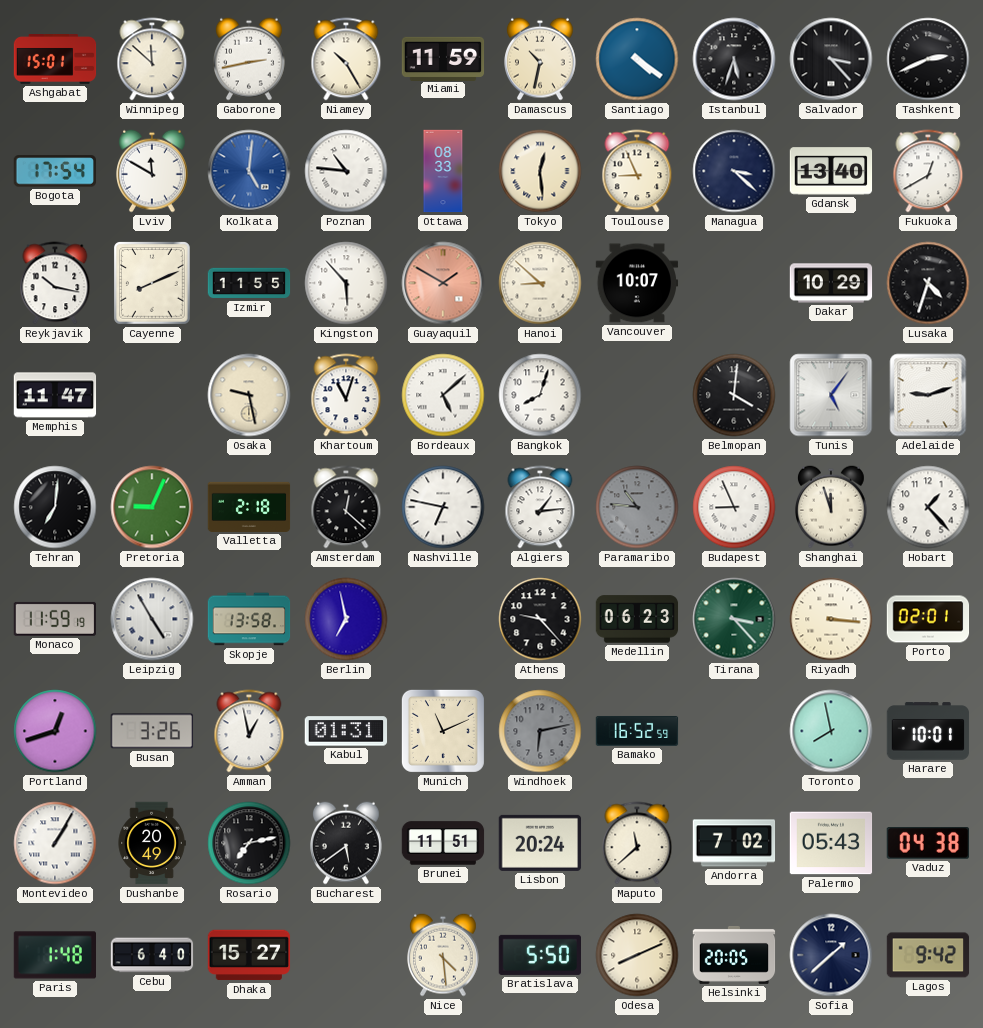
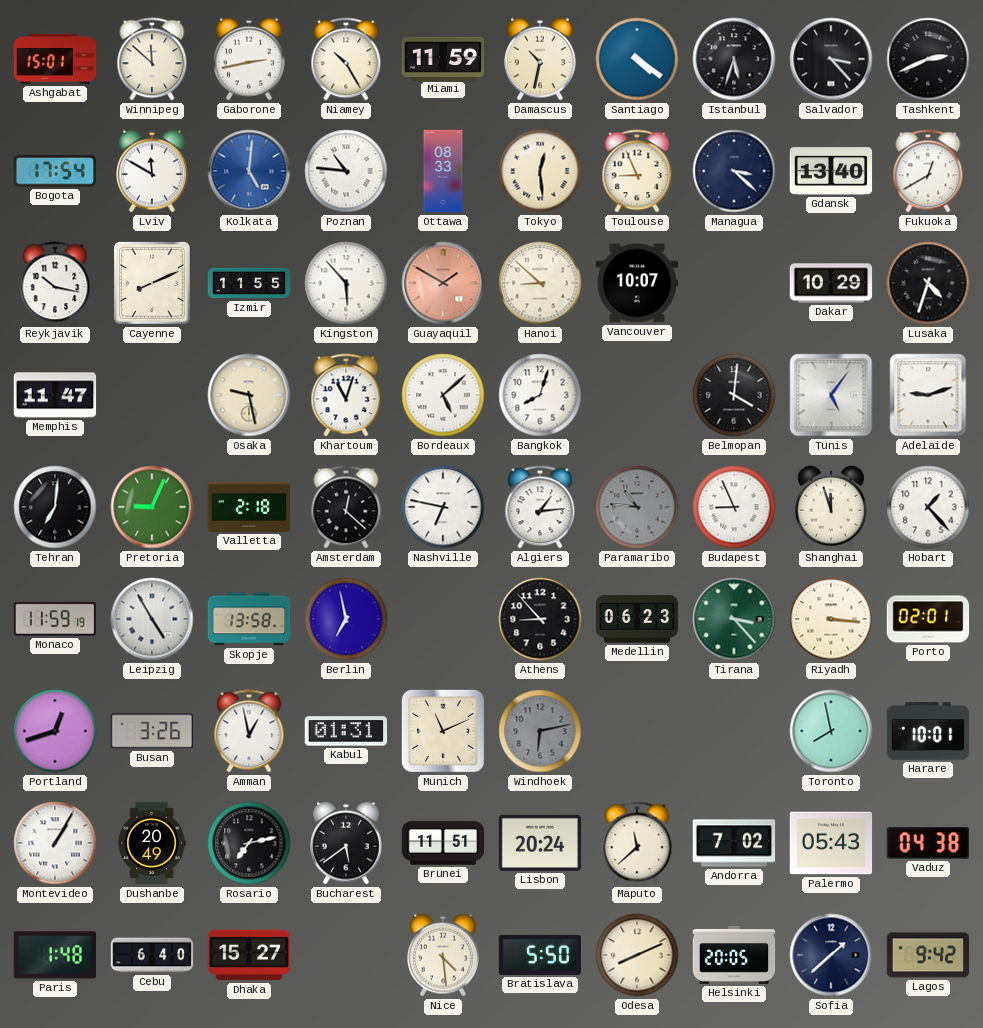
Athens: 9:23 -> 8:53
Bamako: 16:52 -> none
